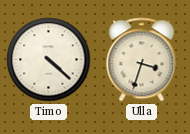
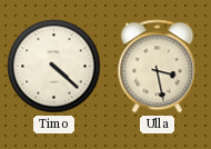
Ulla: 3:33 -> 3:28
